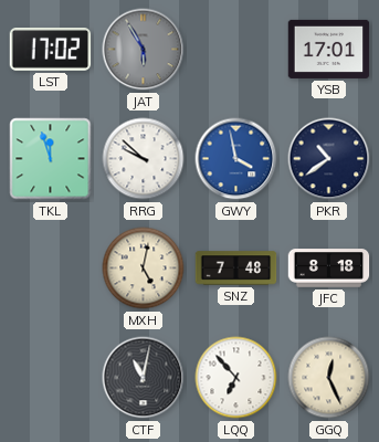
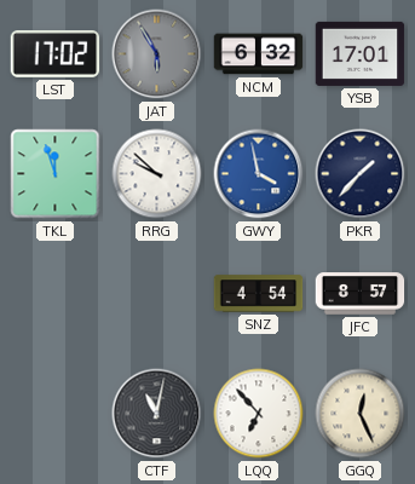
NCM: none -> 6:32
PKR: 10:39 -> 1:37
MXH: 5:02 -> none
SNZ: 7:48 -> 4:54
JFC: 8:18 -> 8:57
